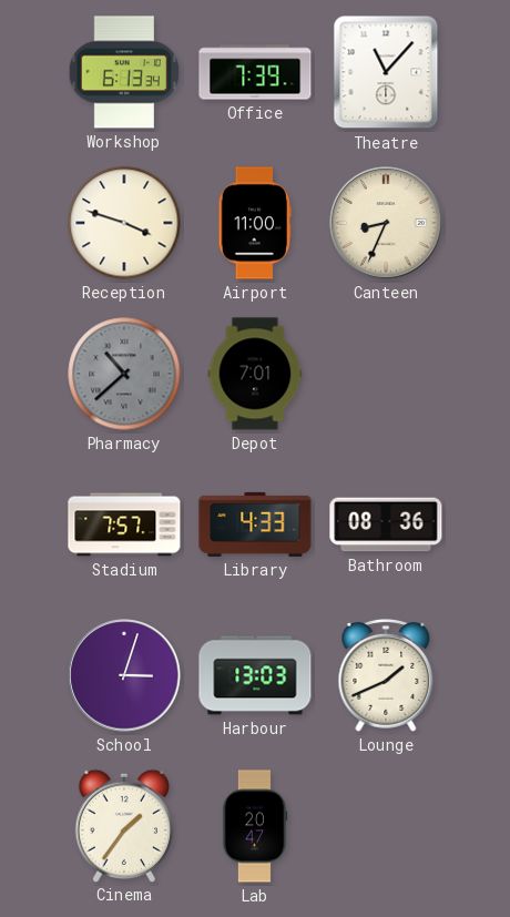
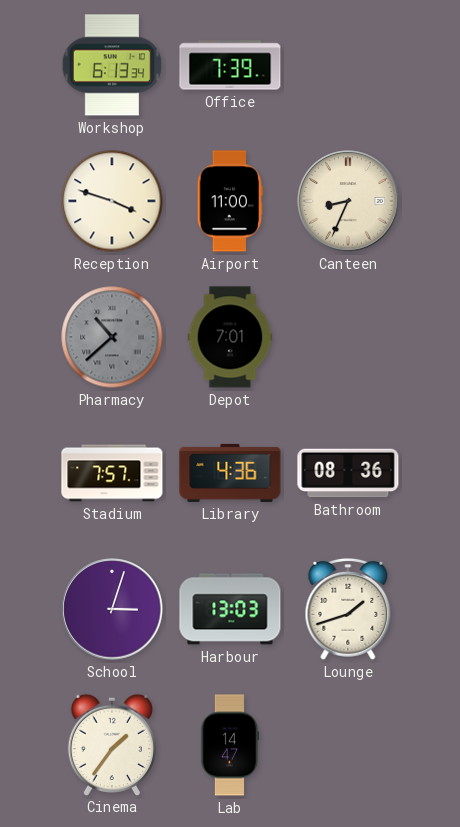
Theatre: 11:07 -> none
Library: 4:33 -> 4:36
Lounge: 1:41 -> 1:42
Lab: 20:47 -> 14:47
